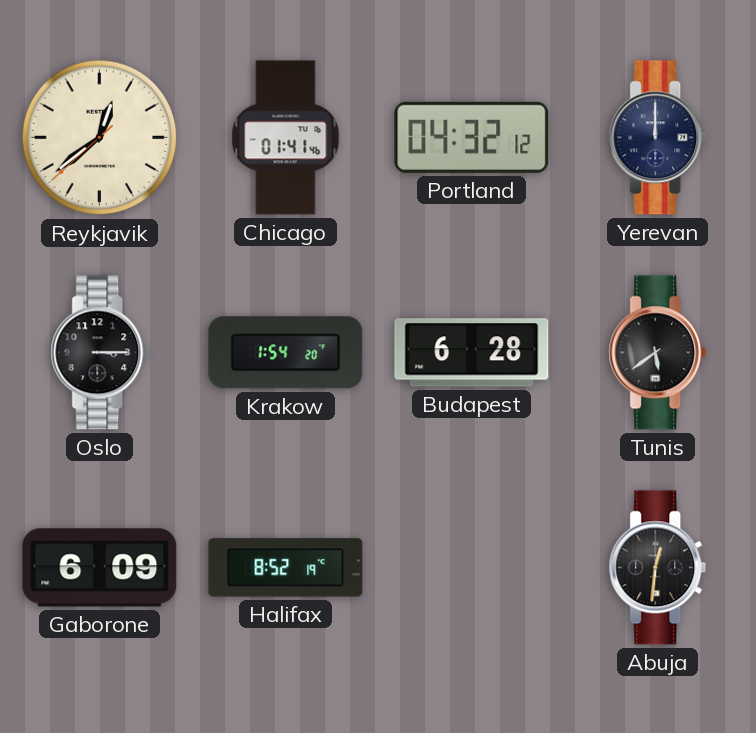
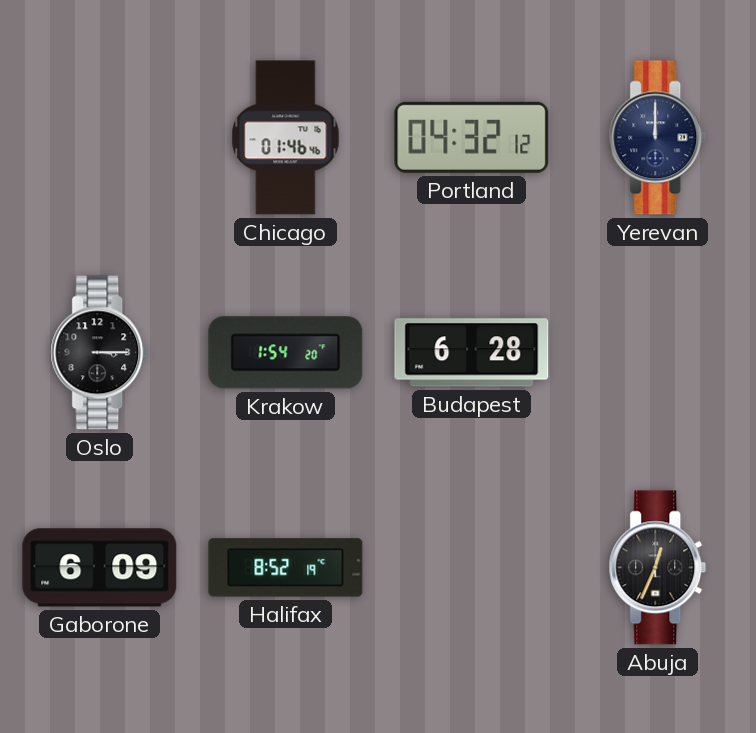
Reykjavik: 12:38 -> none
Chicago: 01:41 -> 01:46
Tunis: 5:39 -> none
Abuja: 12:31 -> 12:34
